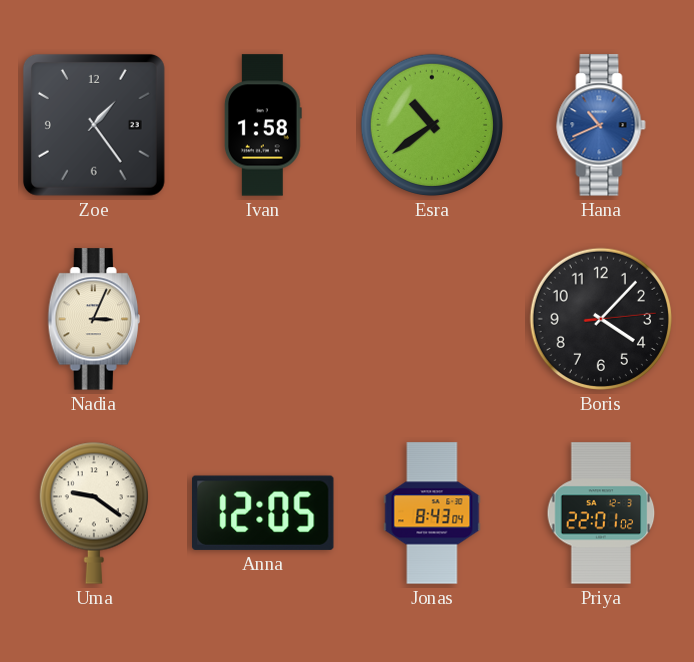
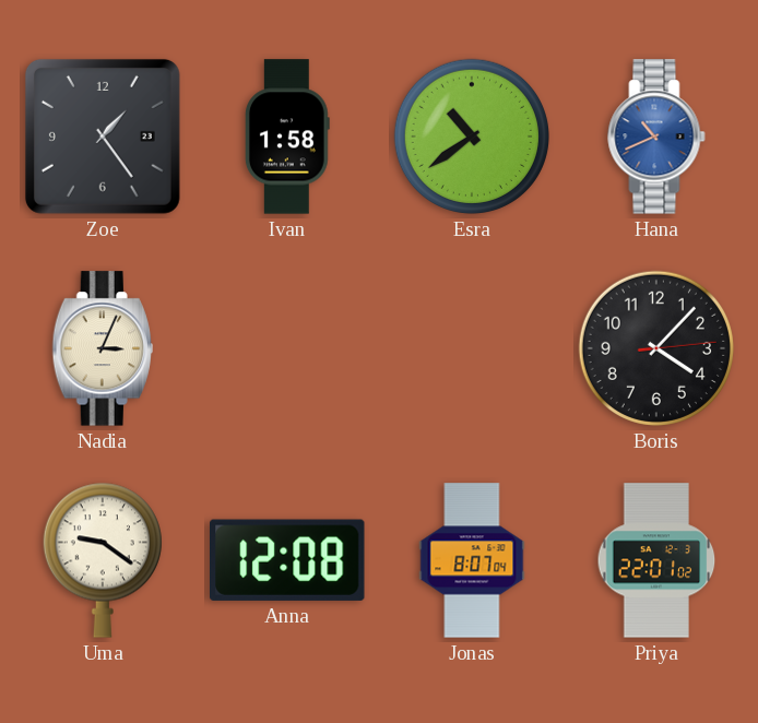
Anna: 12:05 -> 12:08
Jonas: 8:43 -> 8:07
